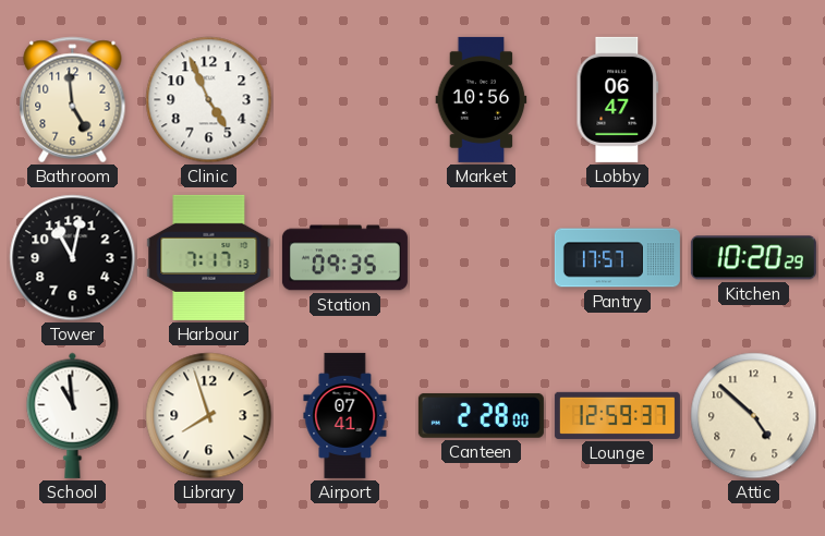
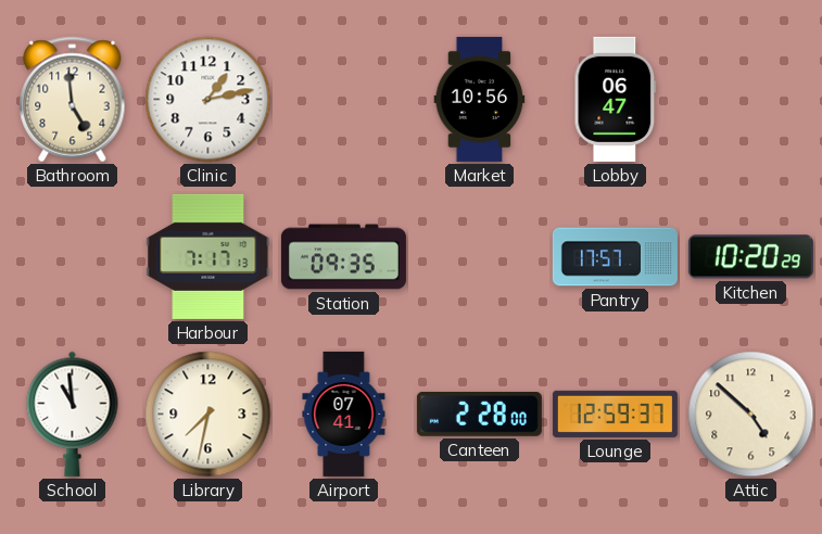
Clinic: 4:56 -> 1:13
Tower: 11:02 -> none
Library: 7:57 -> 7:32
